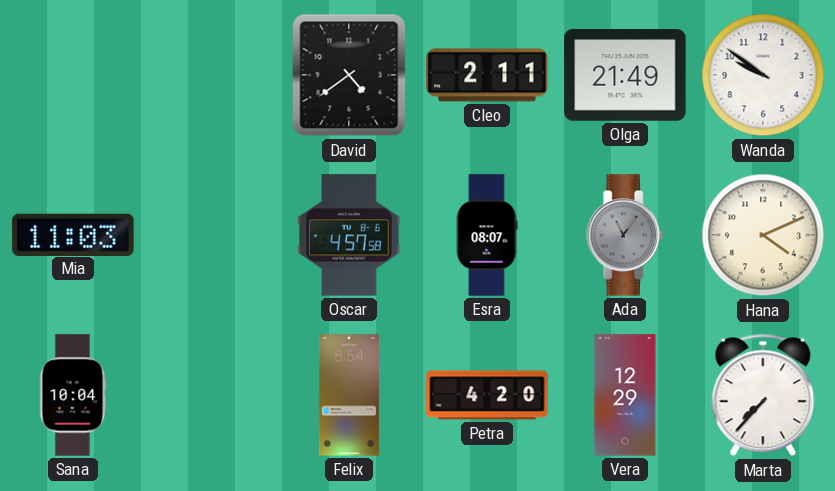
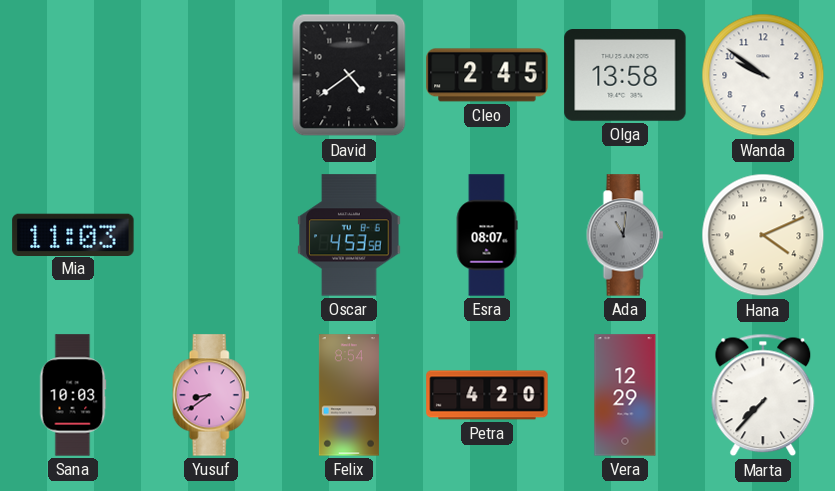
Cleo: 2:11 -> 2:45
Olga: 21:49 -> 13:58
Oscar: 4:57 -> 4:53
Ada: 11:06 -> 11:01
Sana: 10:04 -> 10:03
Yusuf: none -> 8:39
